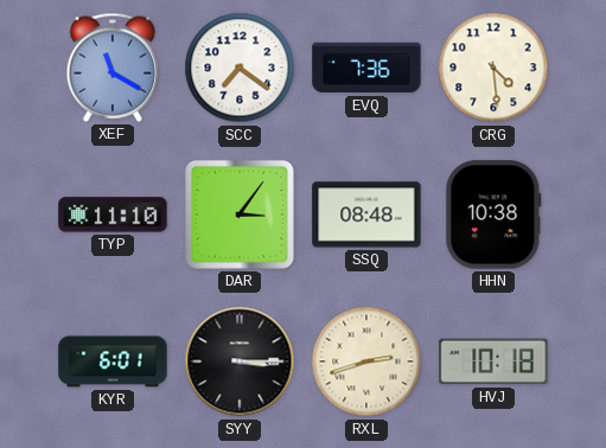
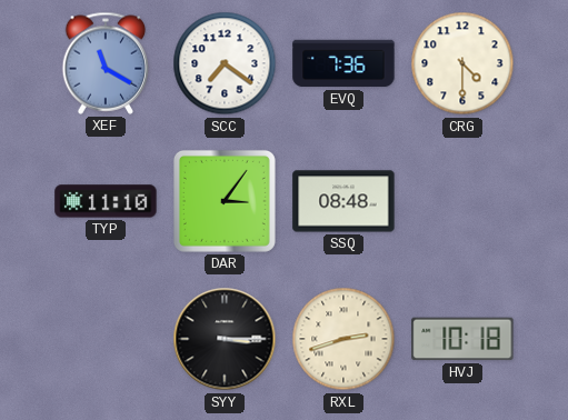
CRG: 4:29 -> 4:30
HHN: 10:38 -> none
KYR: 6:01 -> none
